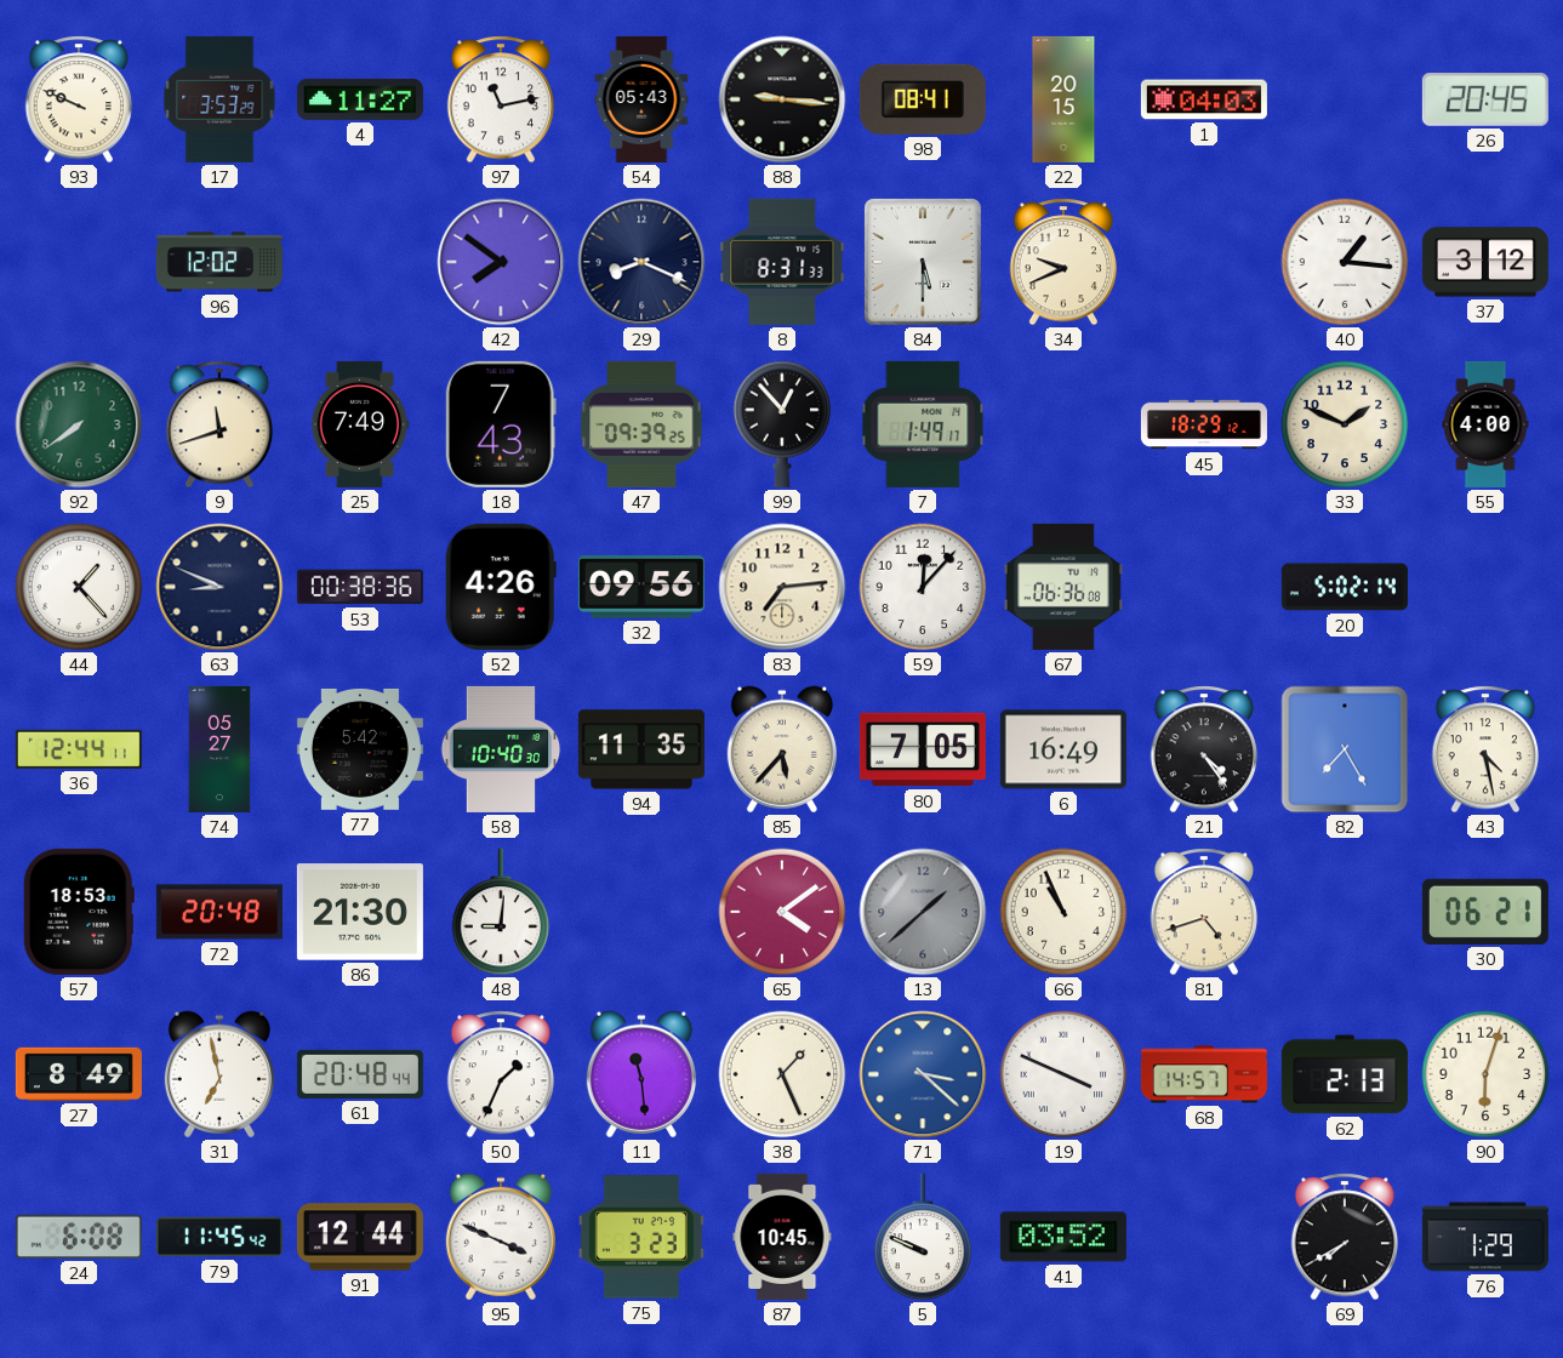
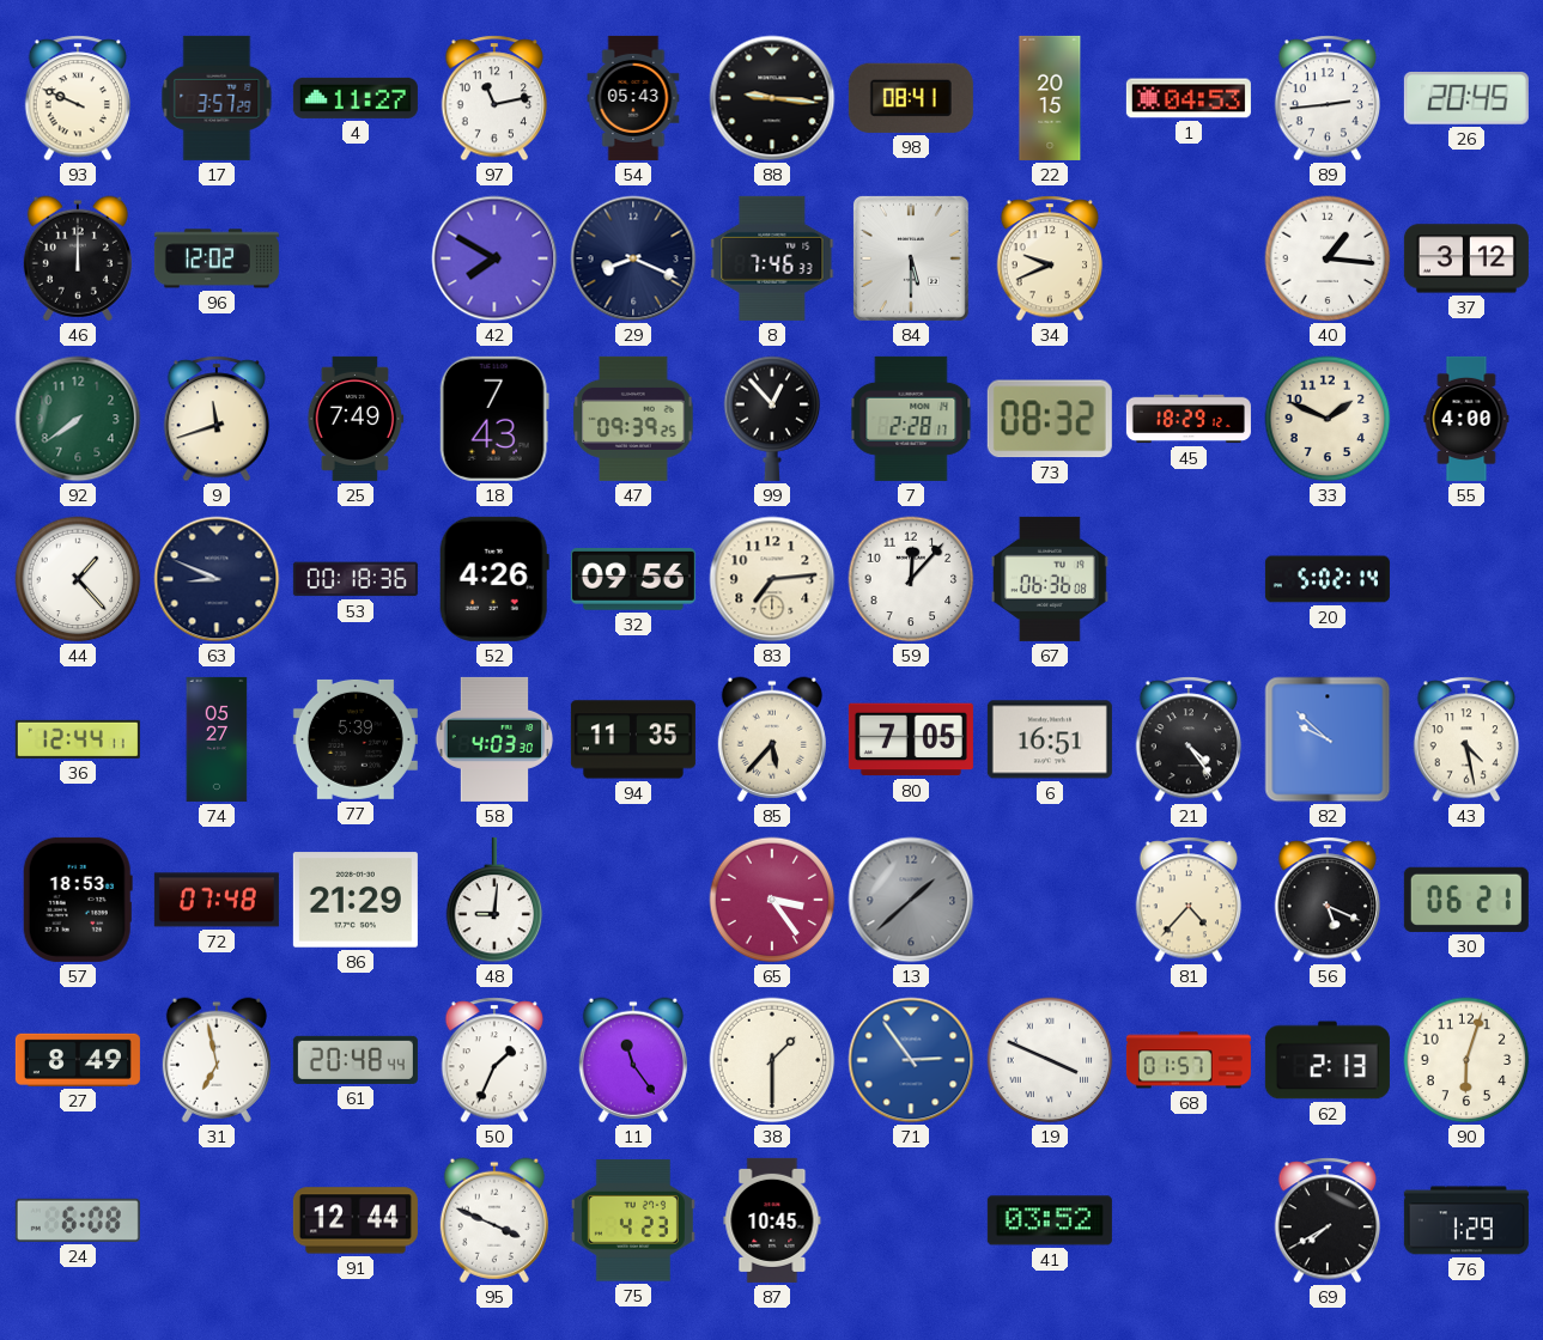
17: 3:53 -> 3:57
1: 04:03 -> 04:53
89: none -> 2:44
46: none -> 12:00
42: 7:51 -> 7:50
8: 8:31 -> 7:46
7: 1:49 -> 2:28
73: none -> 08:32
53: 00:38 -> 00:18
77: 5:42 -> 5:39
58: 10:40 -> 4:03
6: 16:49 -> 16:51
82: 7:25 -> 9:52
72: 20:48 -> 07:48
86: 21:30 -> 21:29
65: 4:09 -> 3:24
66: 10:56 -> none
81: 4:42 -> 4:37
56: none -> 5:19
11: 11:29 -> 11:24
38: 1:26 -> 1:30
71: 3:22 -> 2:54
68: 14:57 -> 01:57
79: 11:45 -> none
75: 3:23 -> 4:23
5: 9:49 -> none
